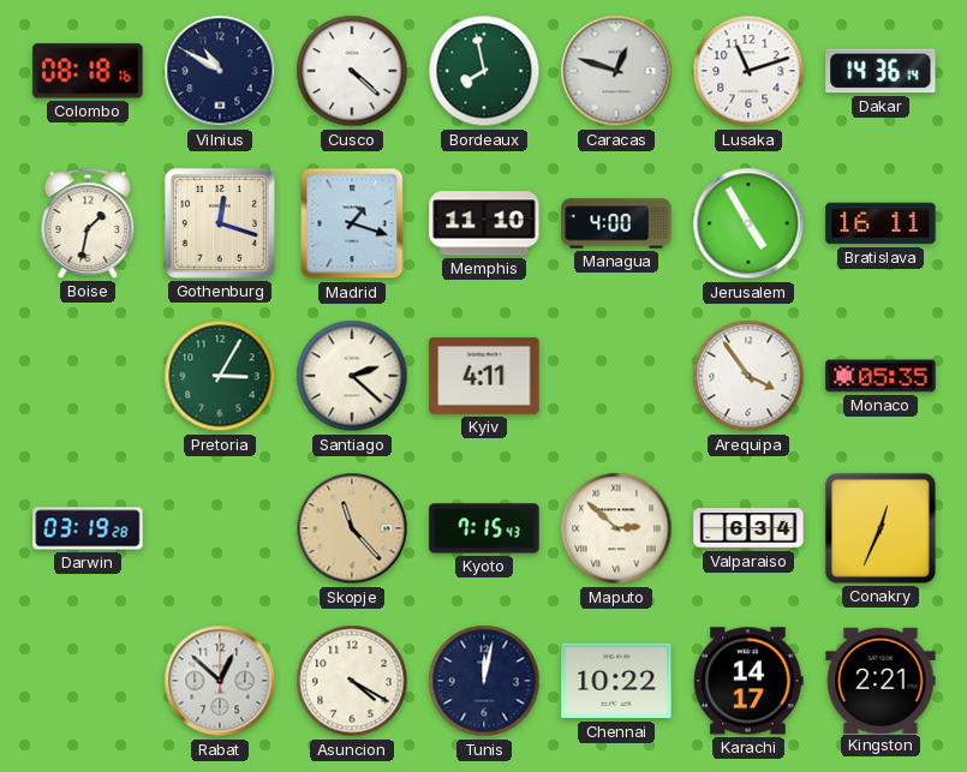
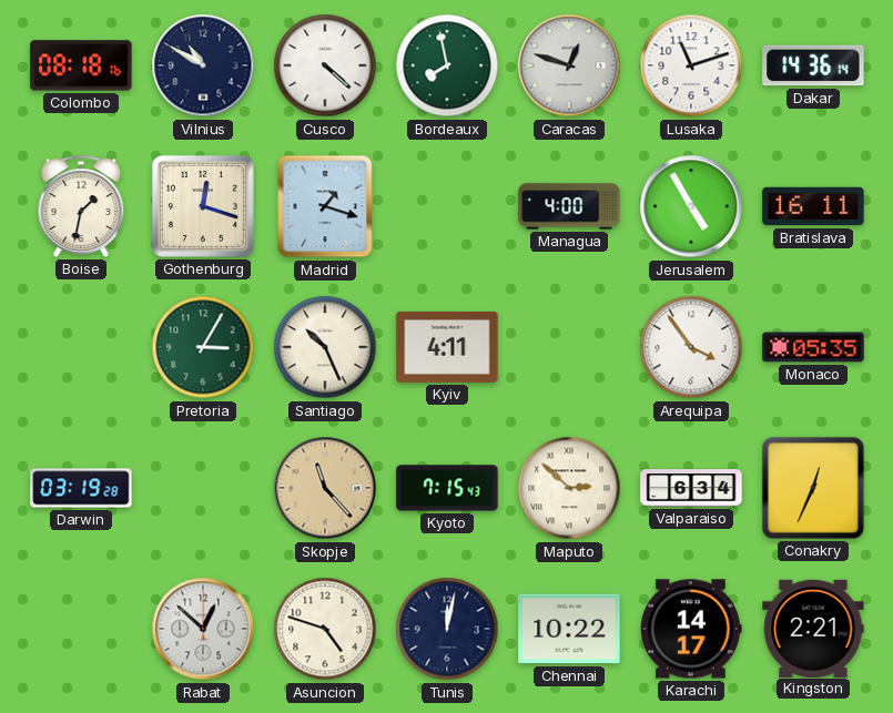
Memphis: 11:10 -> none
Santiago: 2:22 -> 10:26
Asuncion: 4:20 -> 4:48
